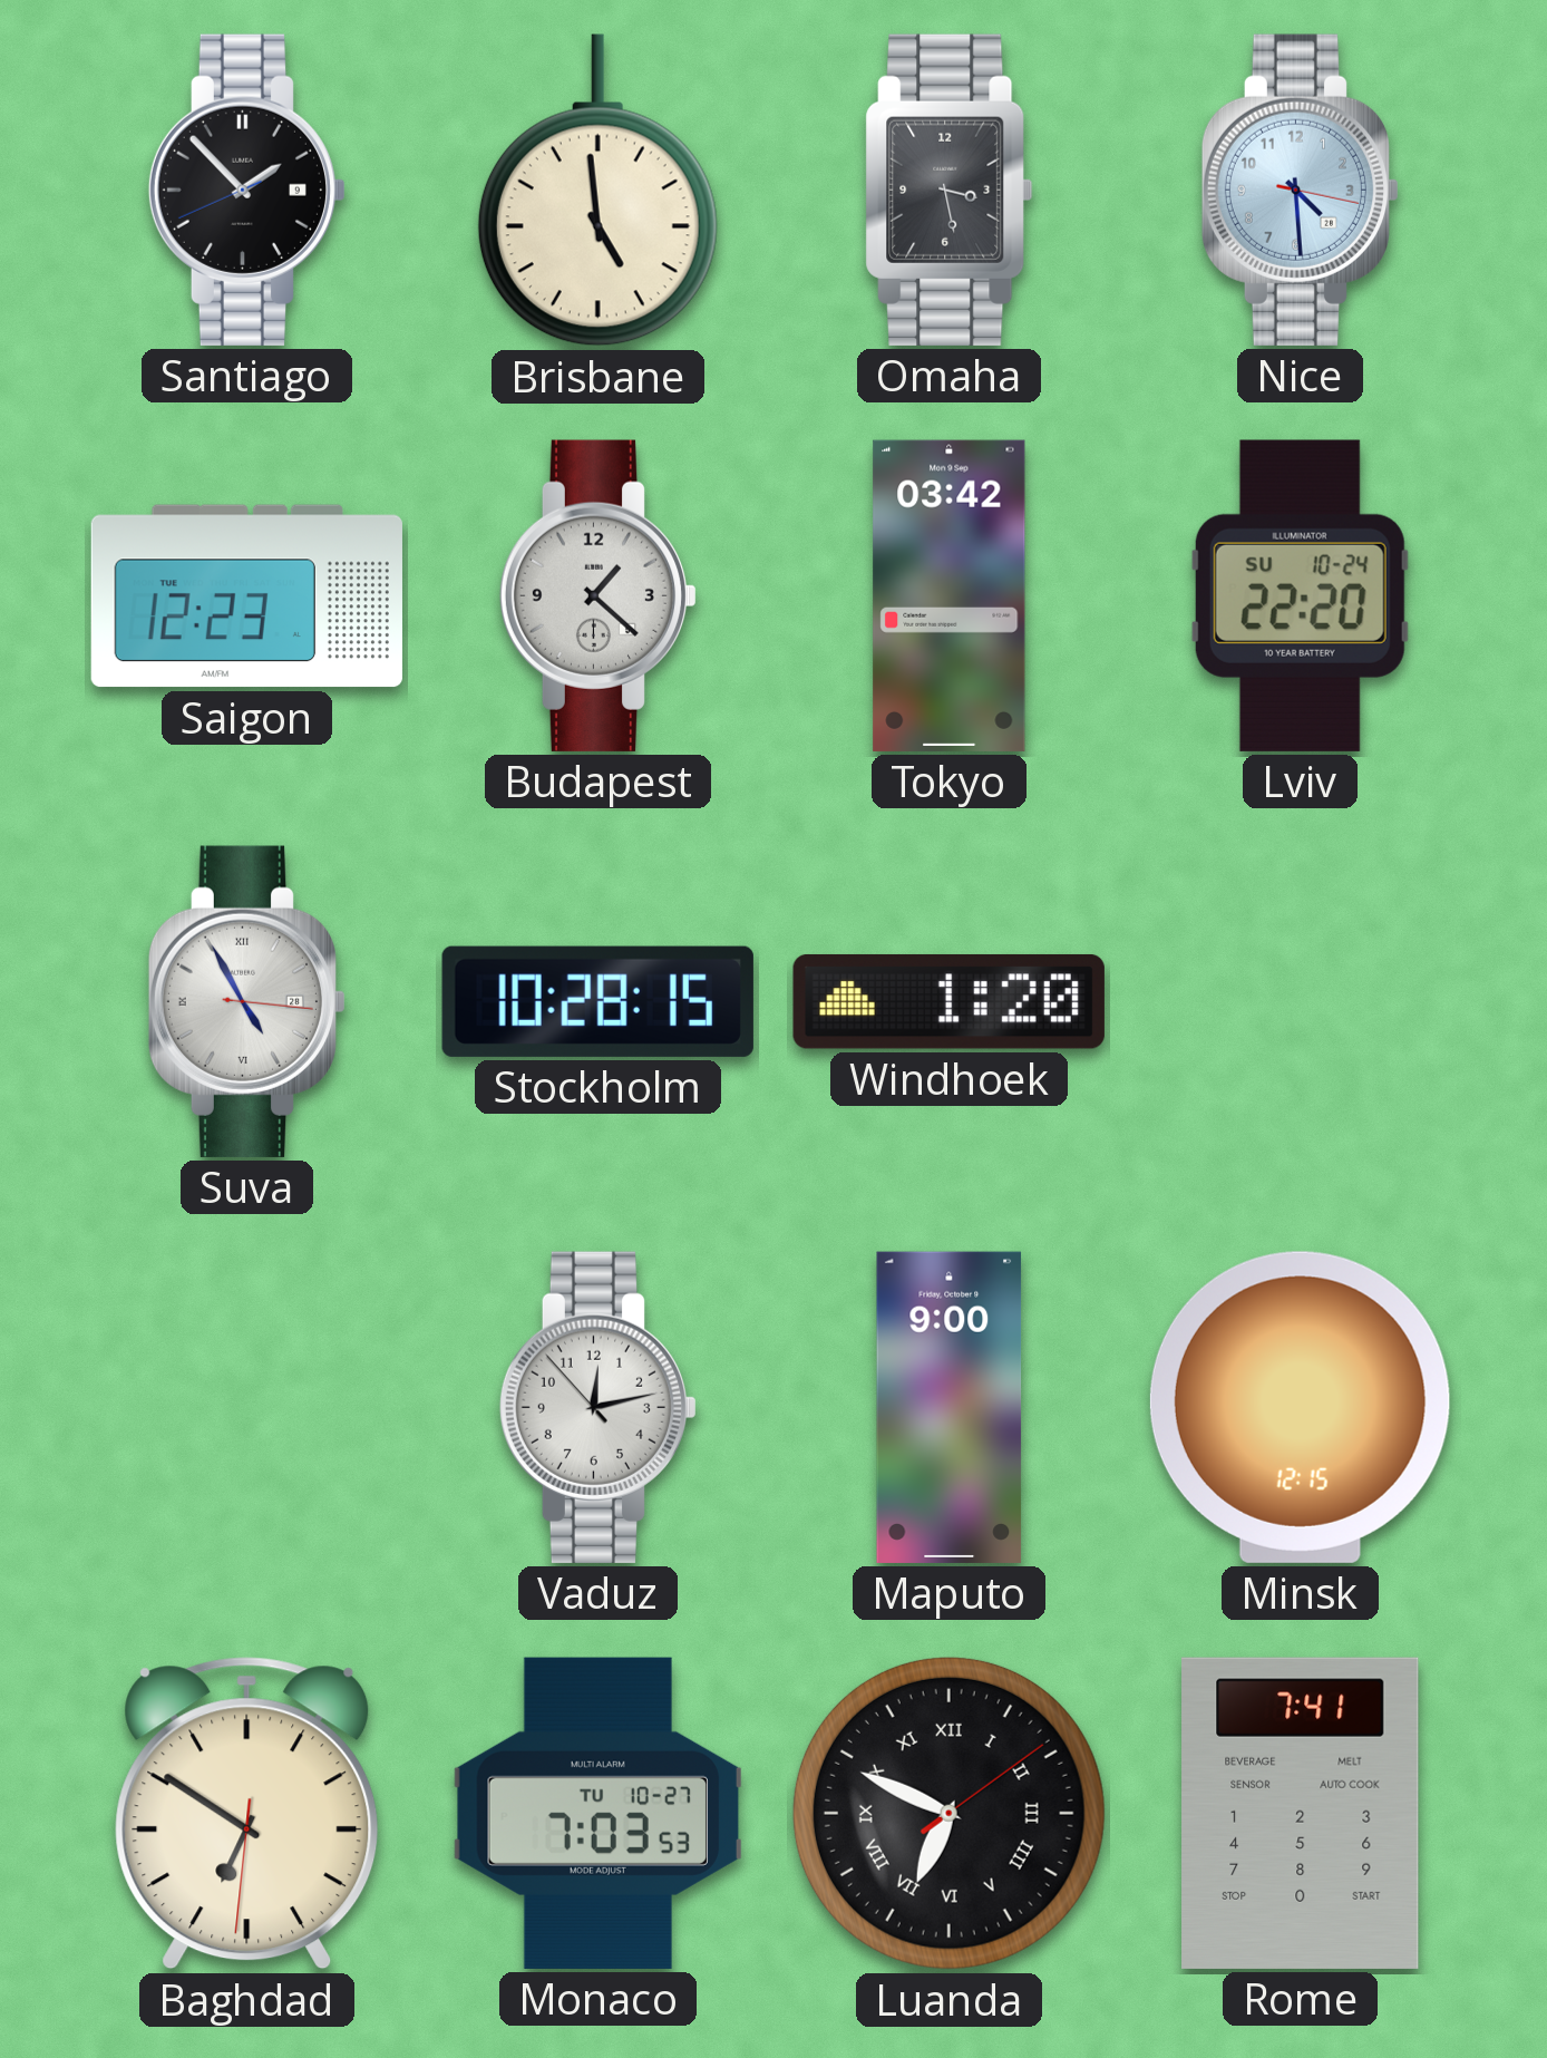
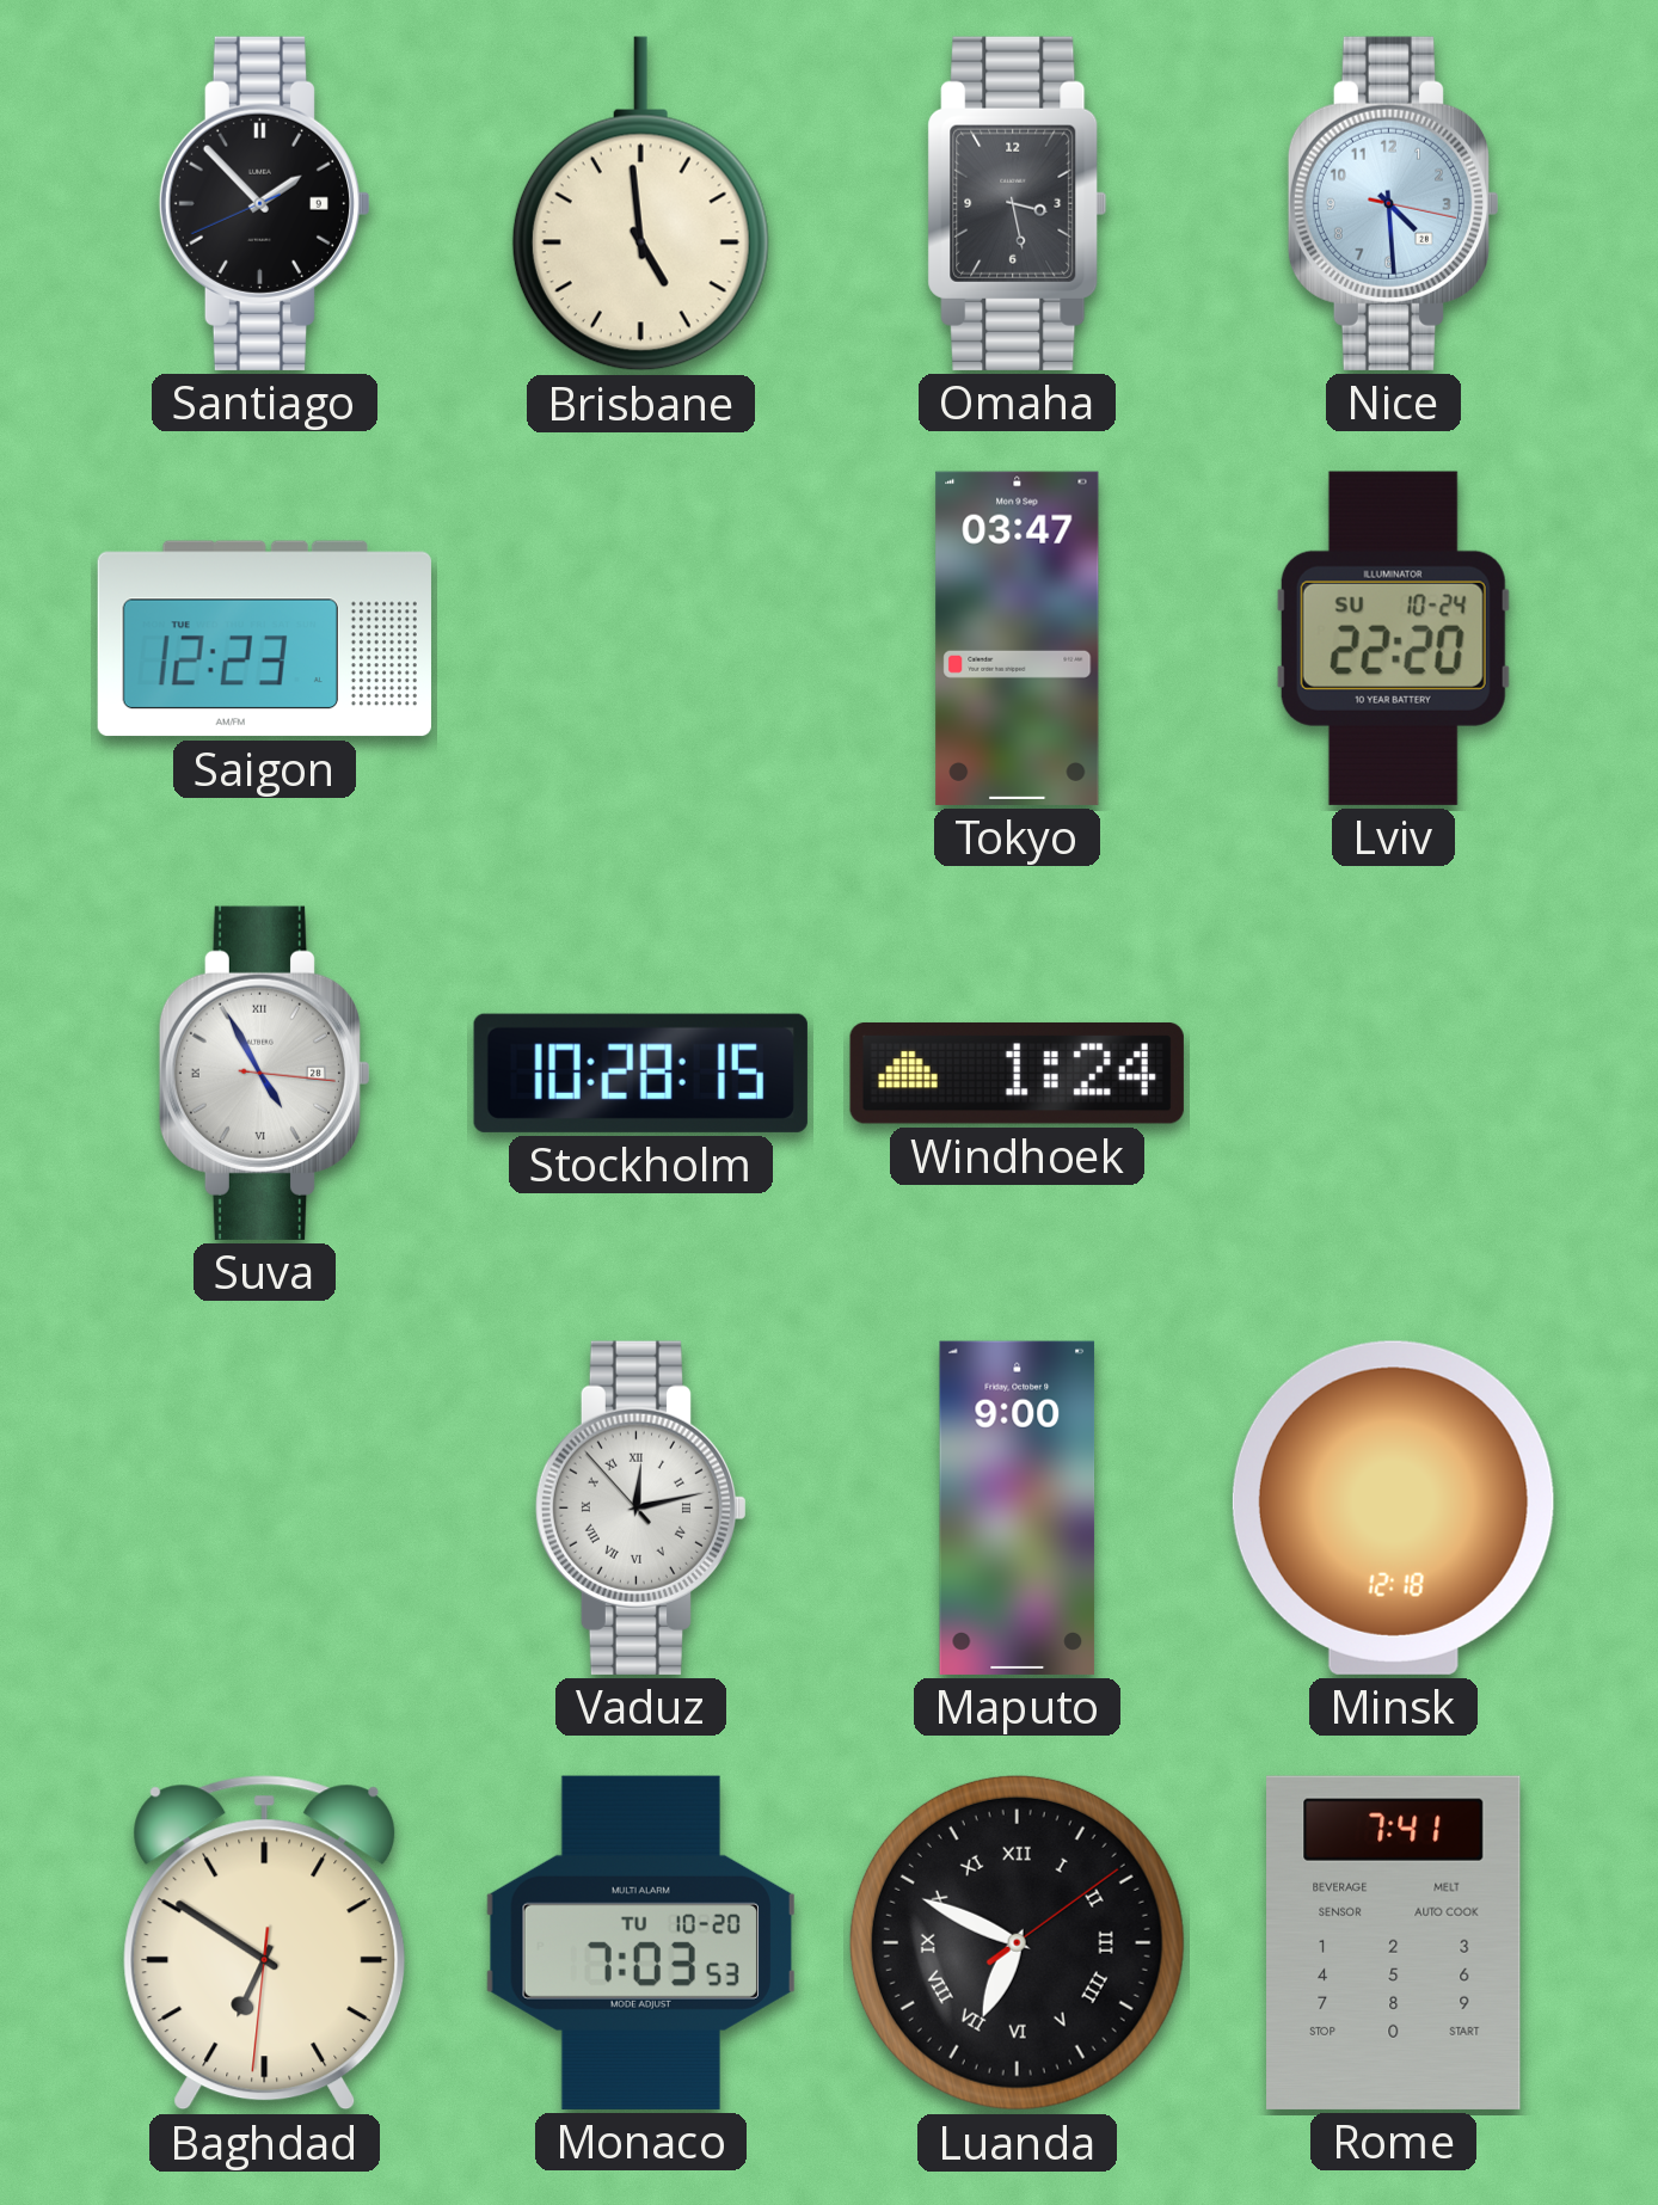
Budapest: 1:22 -> none
Tokyo: 03:42 -> 03:47
Windhoek: 1:20 -> 1:24
Vaduz numerals: Arabic -> Roman
Minsk: 12:15 -> 12:18
Monaco date: TU 10-27 -> TU 10-20
